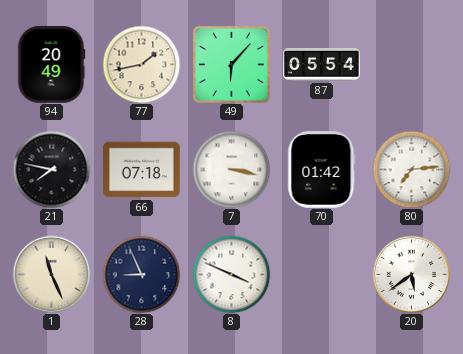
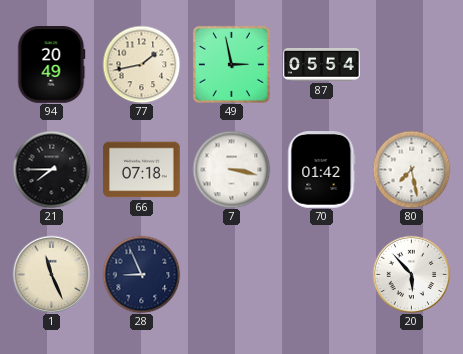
49: 6:07 -> 2:58
21: 7:47 -> 7:45
80: 7:14 -> 7:28
8: 3:49 -> none
20: 5:39 -> 5:53
